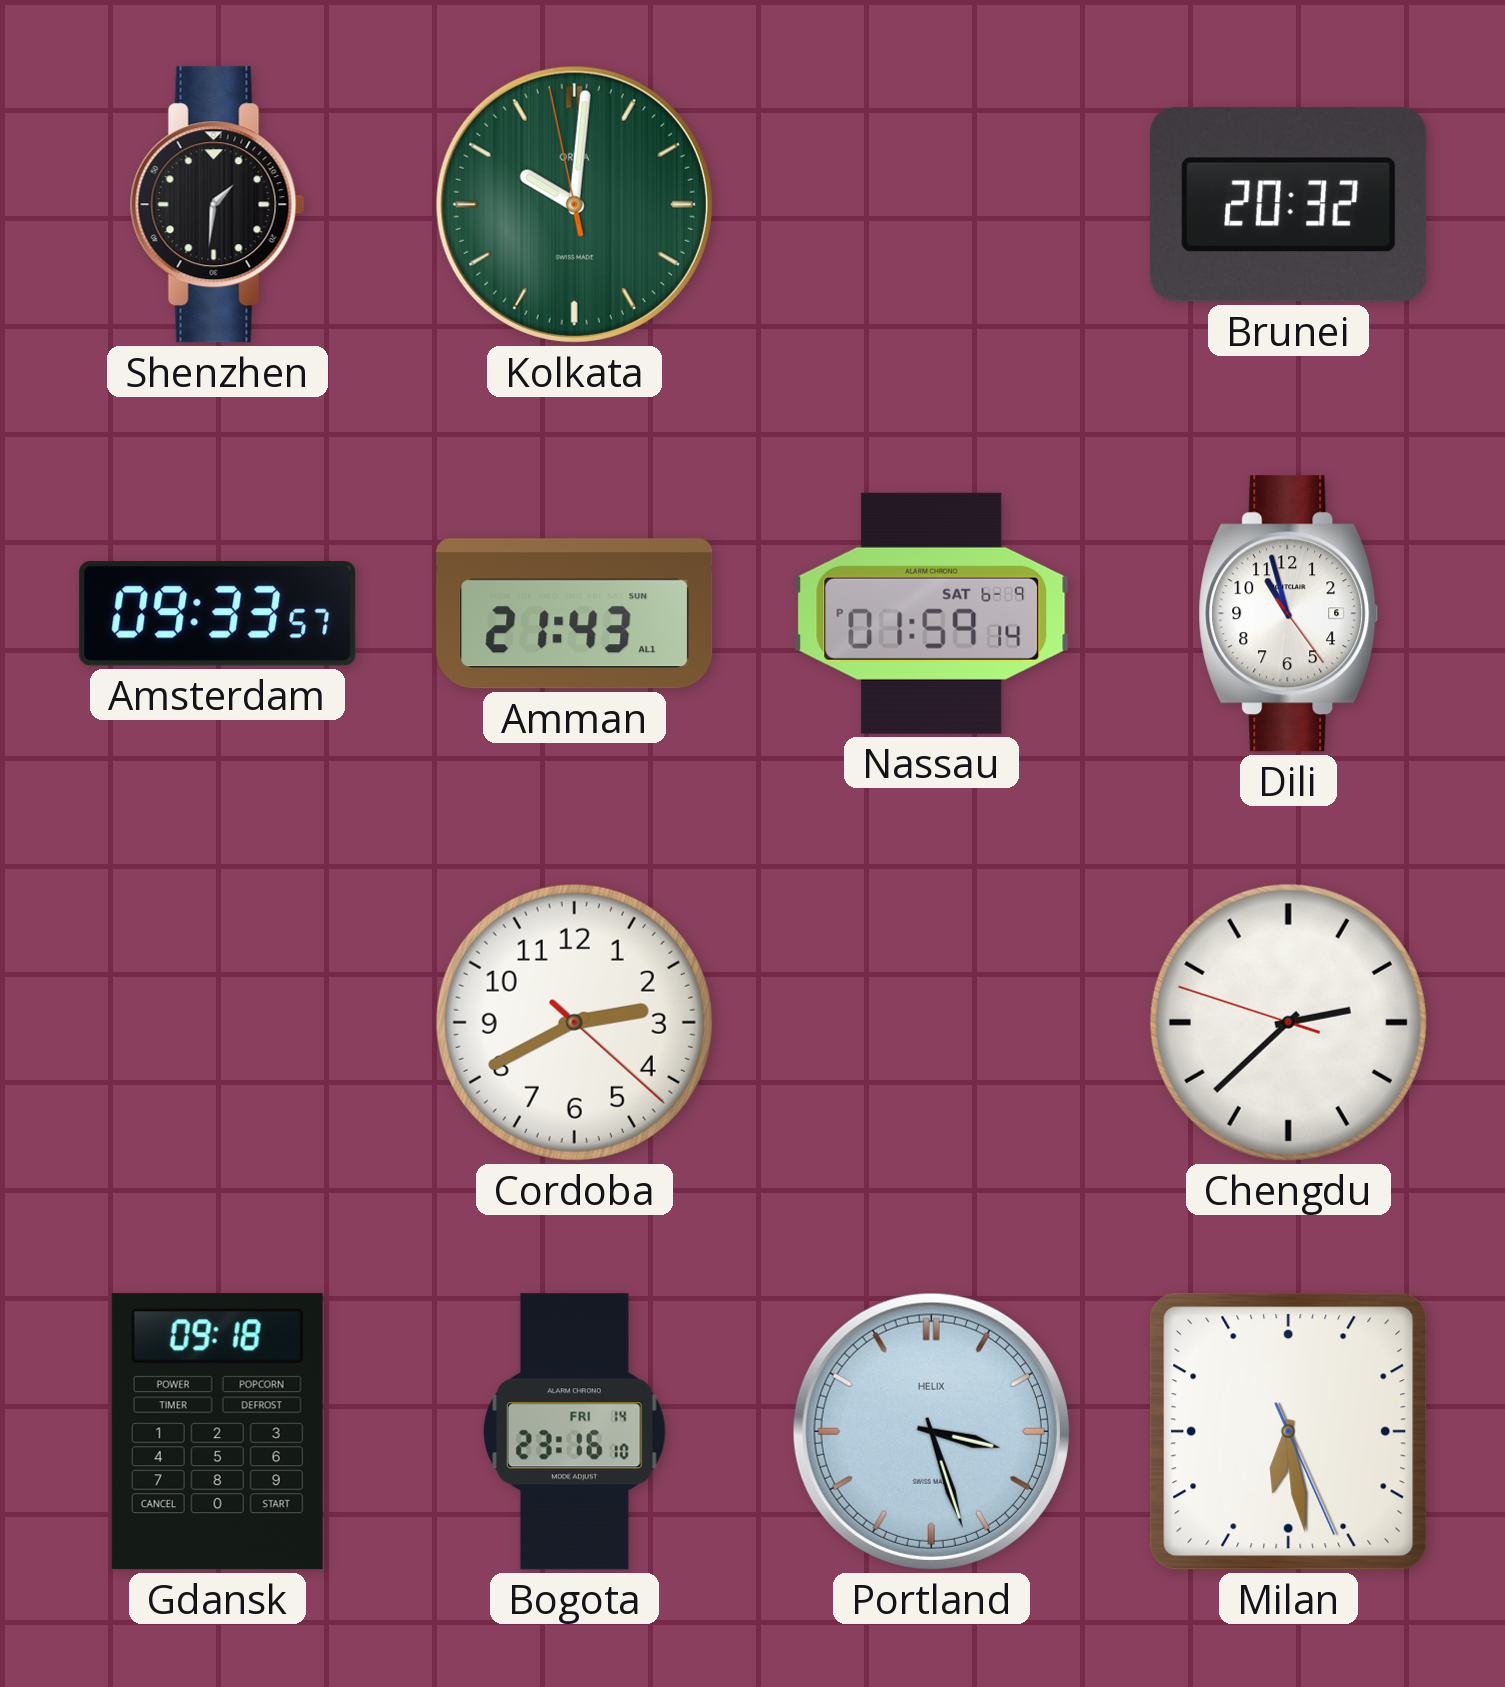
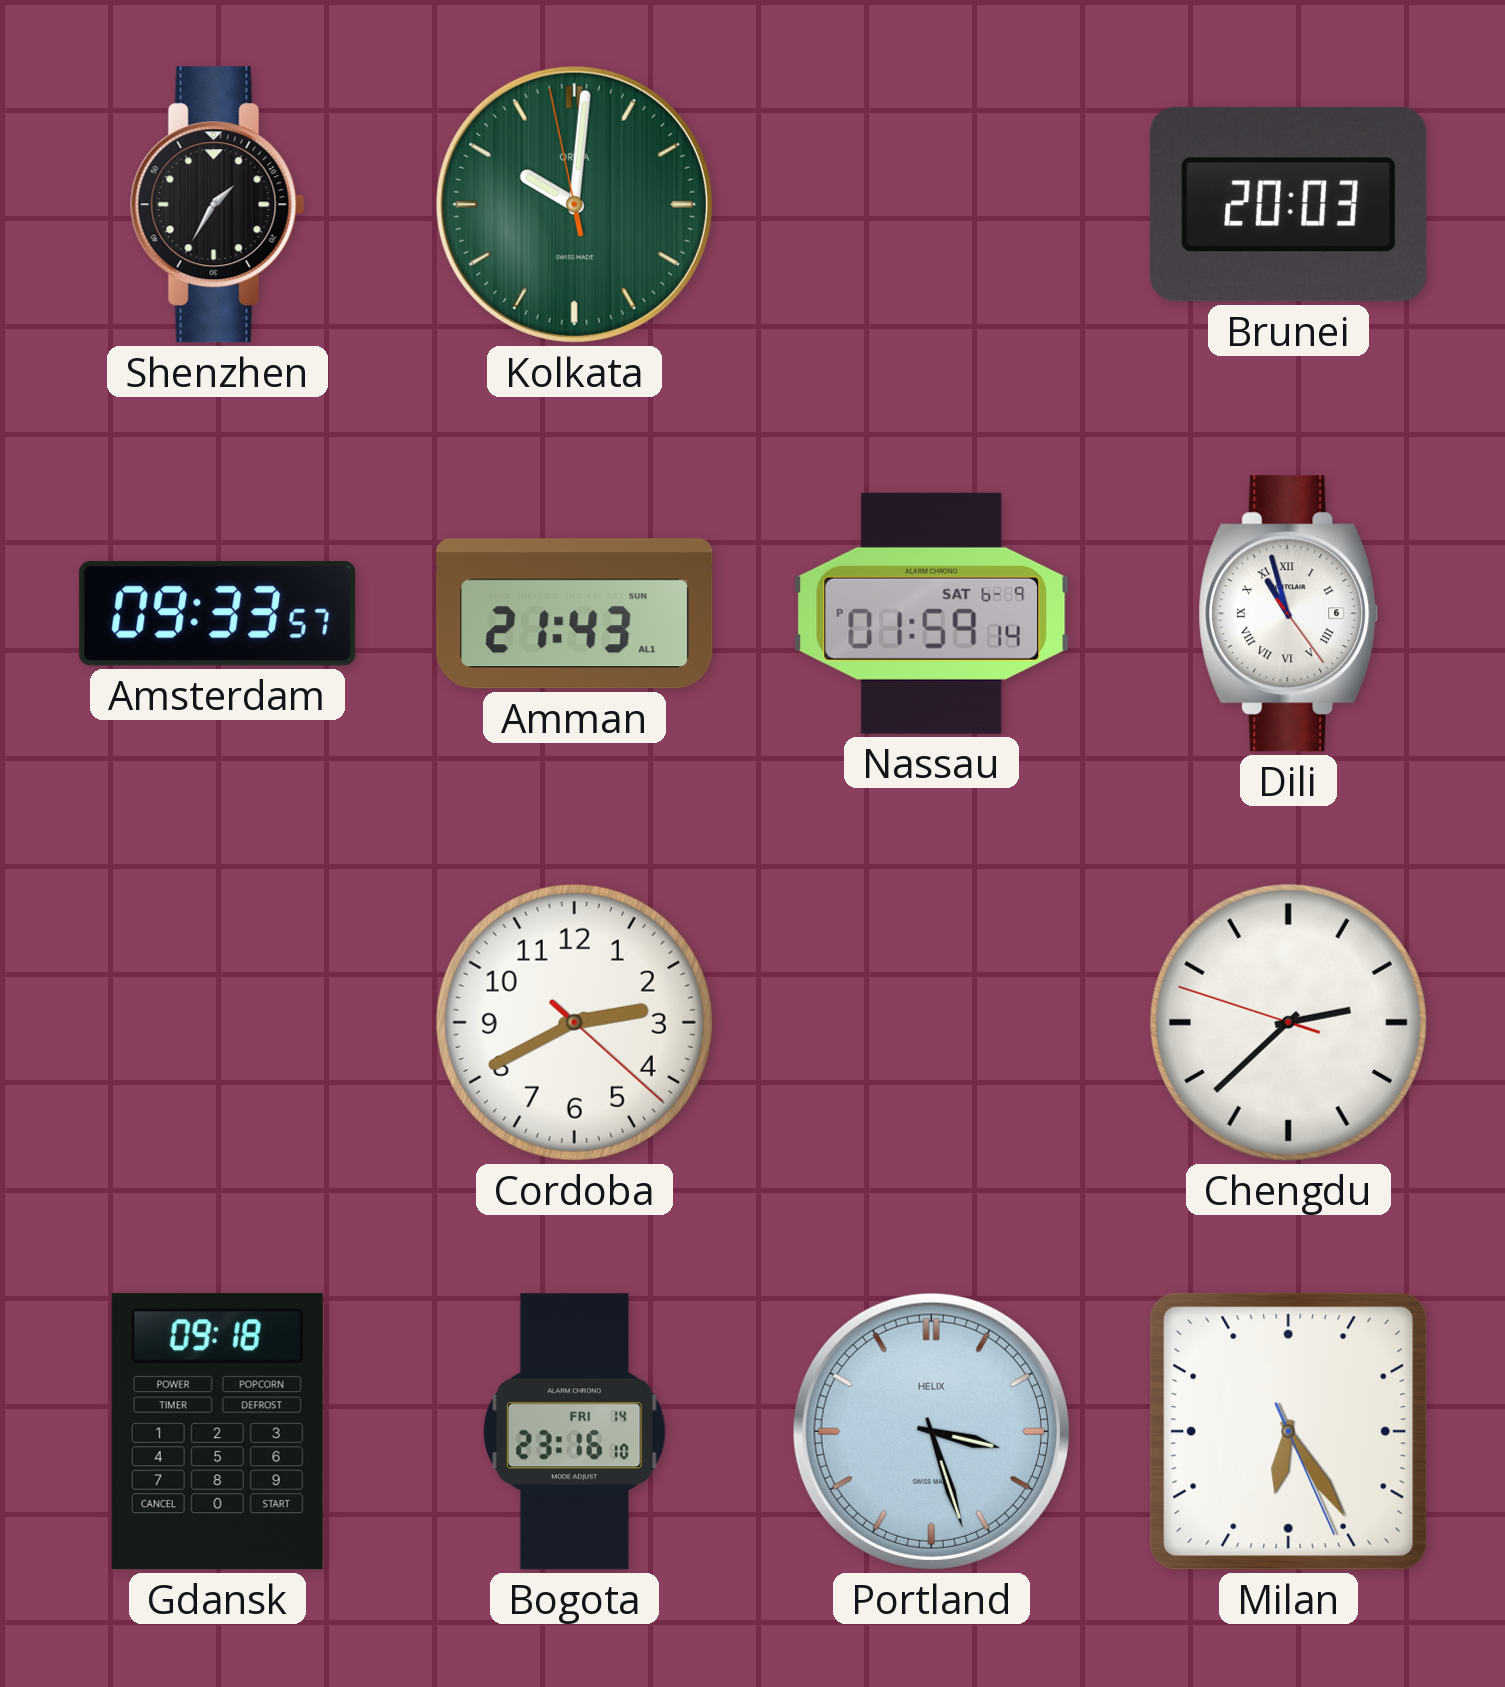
Shenzhen: 1:31 -> 1:35
Brunei: 20:32 -> 20:03
Dili numerals: Arabic -> Roman
Milan: 6:28 -> 6:24
